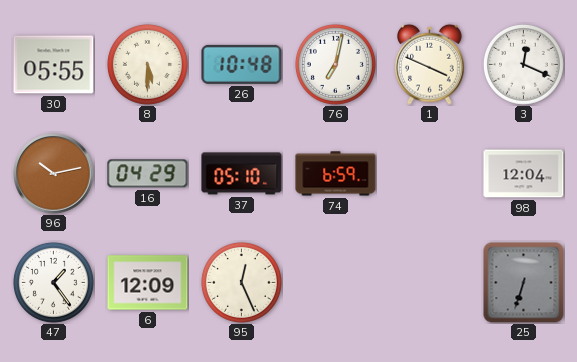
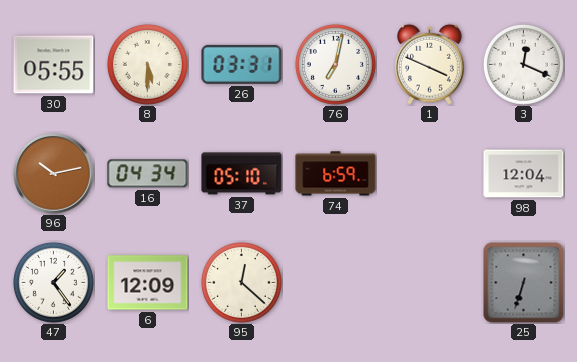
26: 10:48 -> 03:31
16: 04:29 -> 04:34
95: 12:26 -> 12:22
